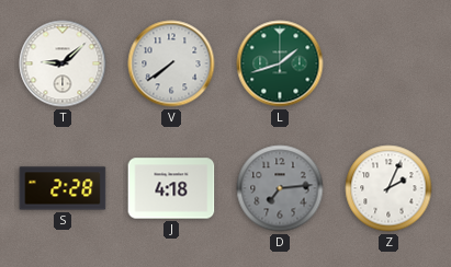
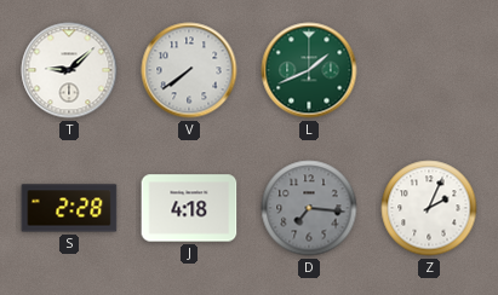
L: 1:42 -> 1:41
D: 7:14 -> 7:16
